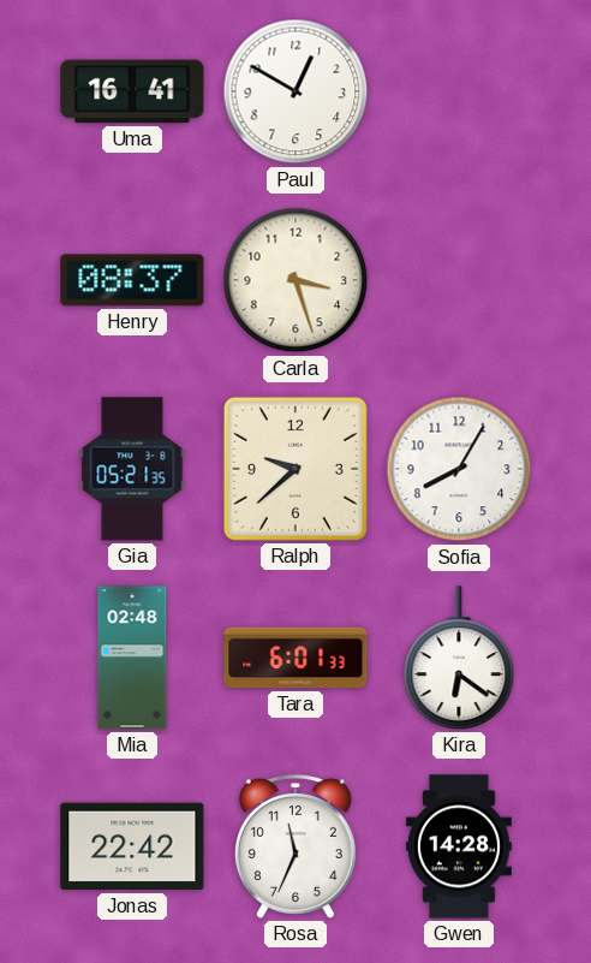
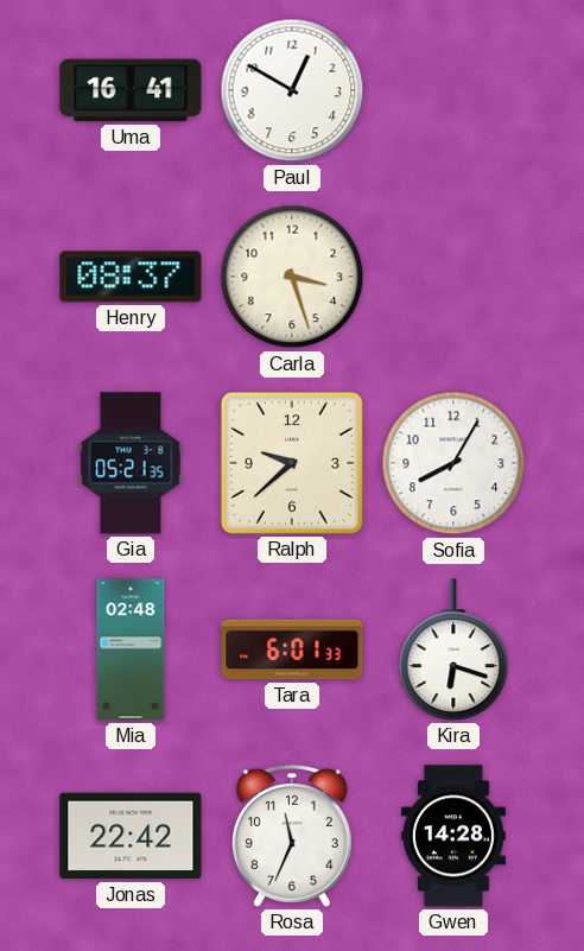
Kira: 6:21 -> 6:18
